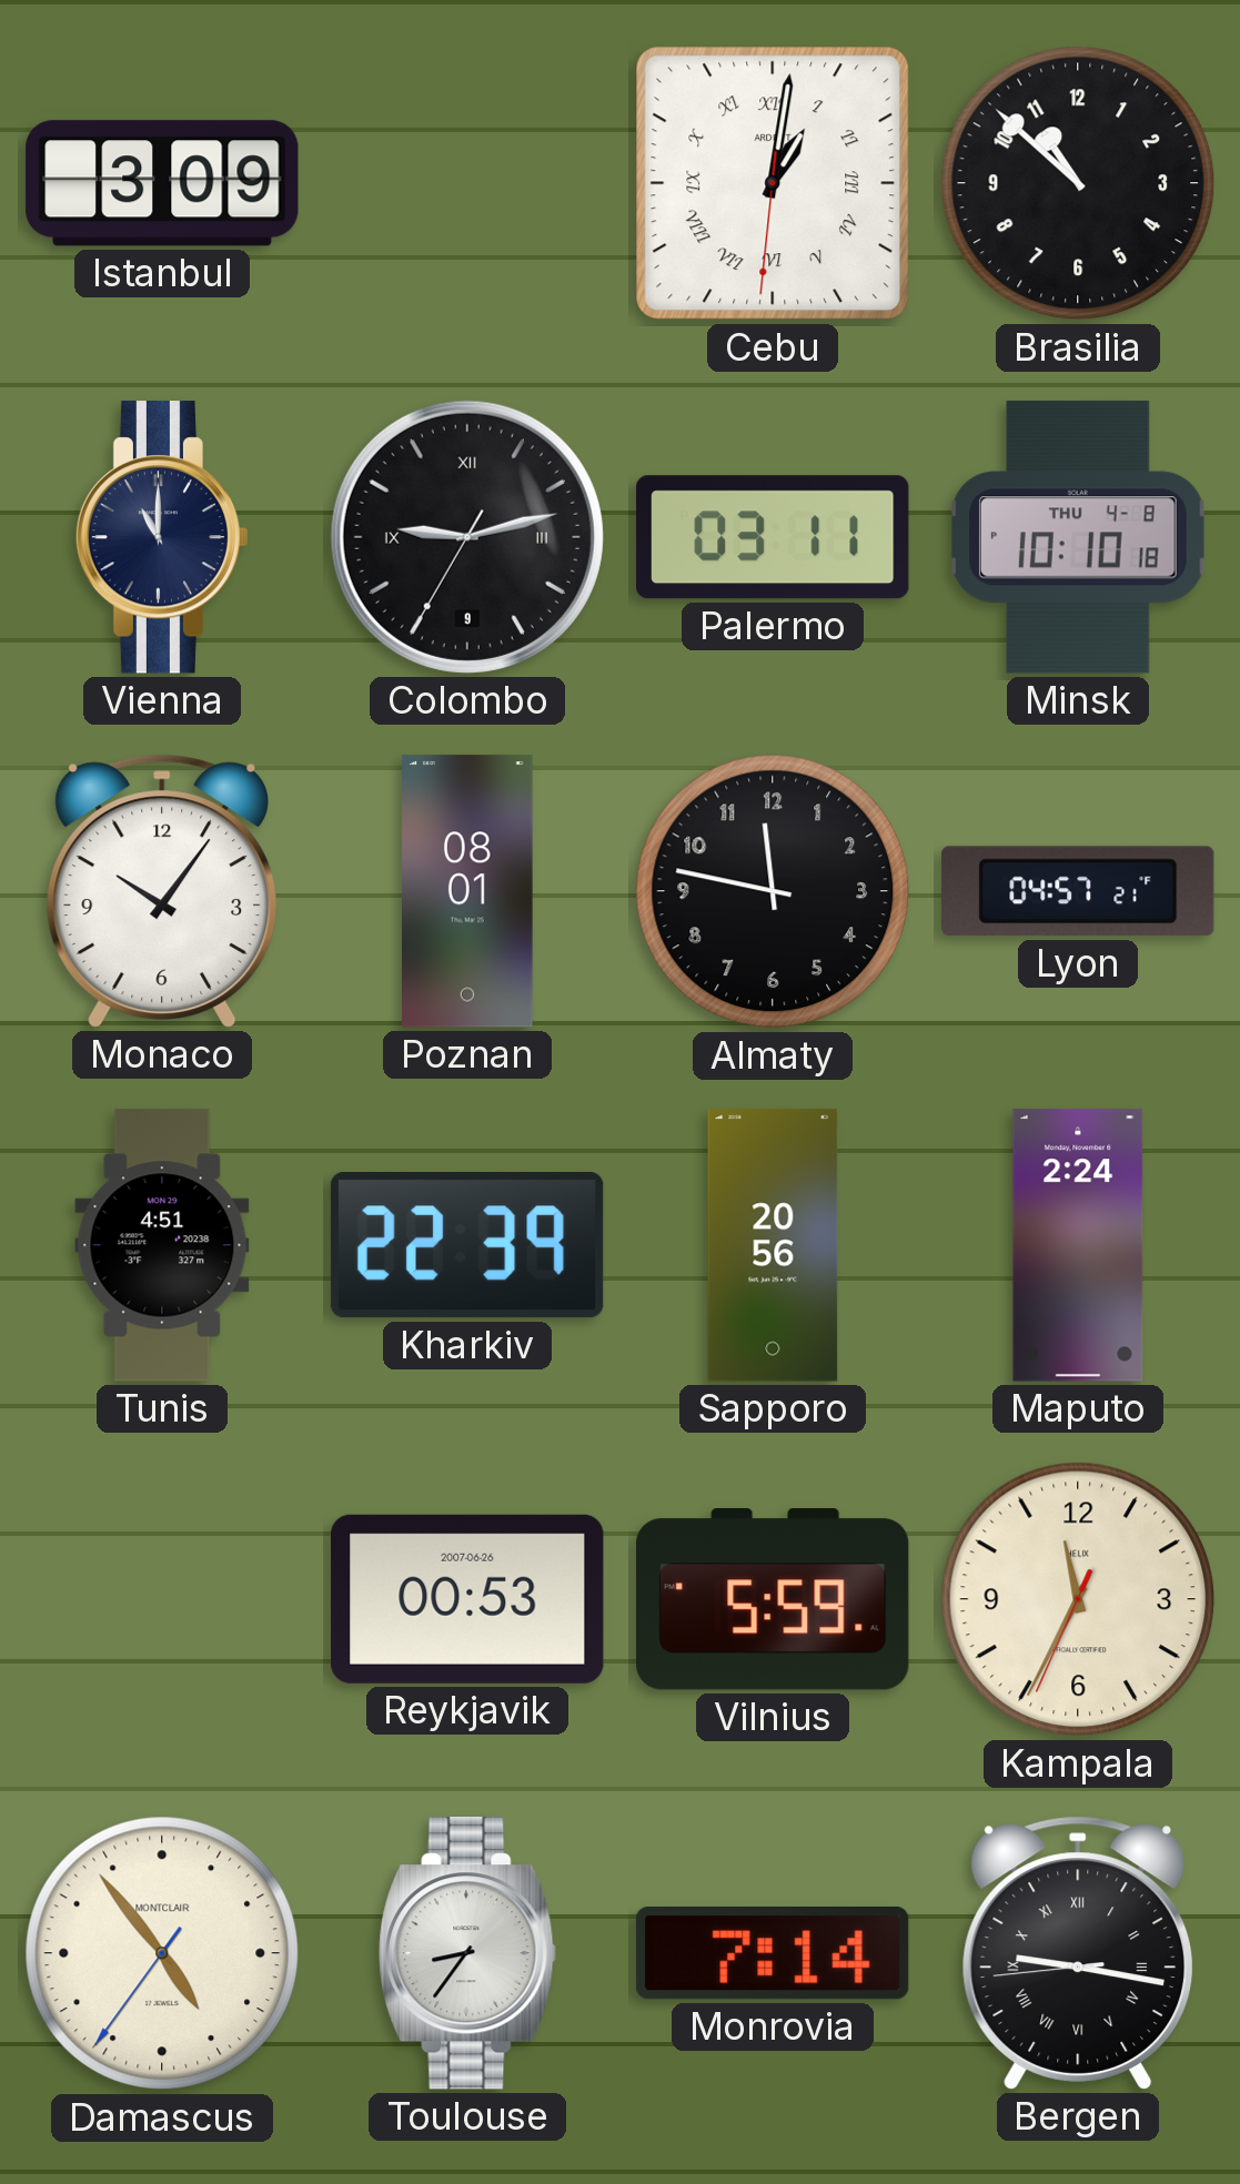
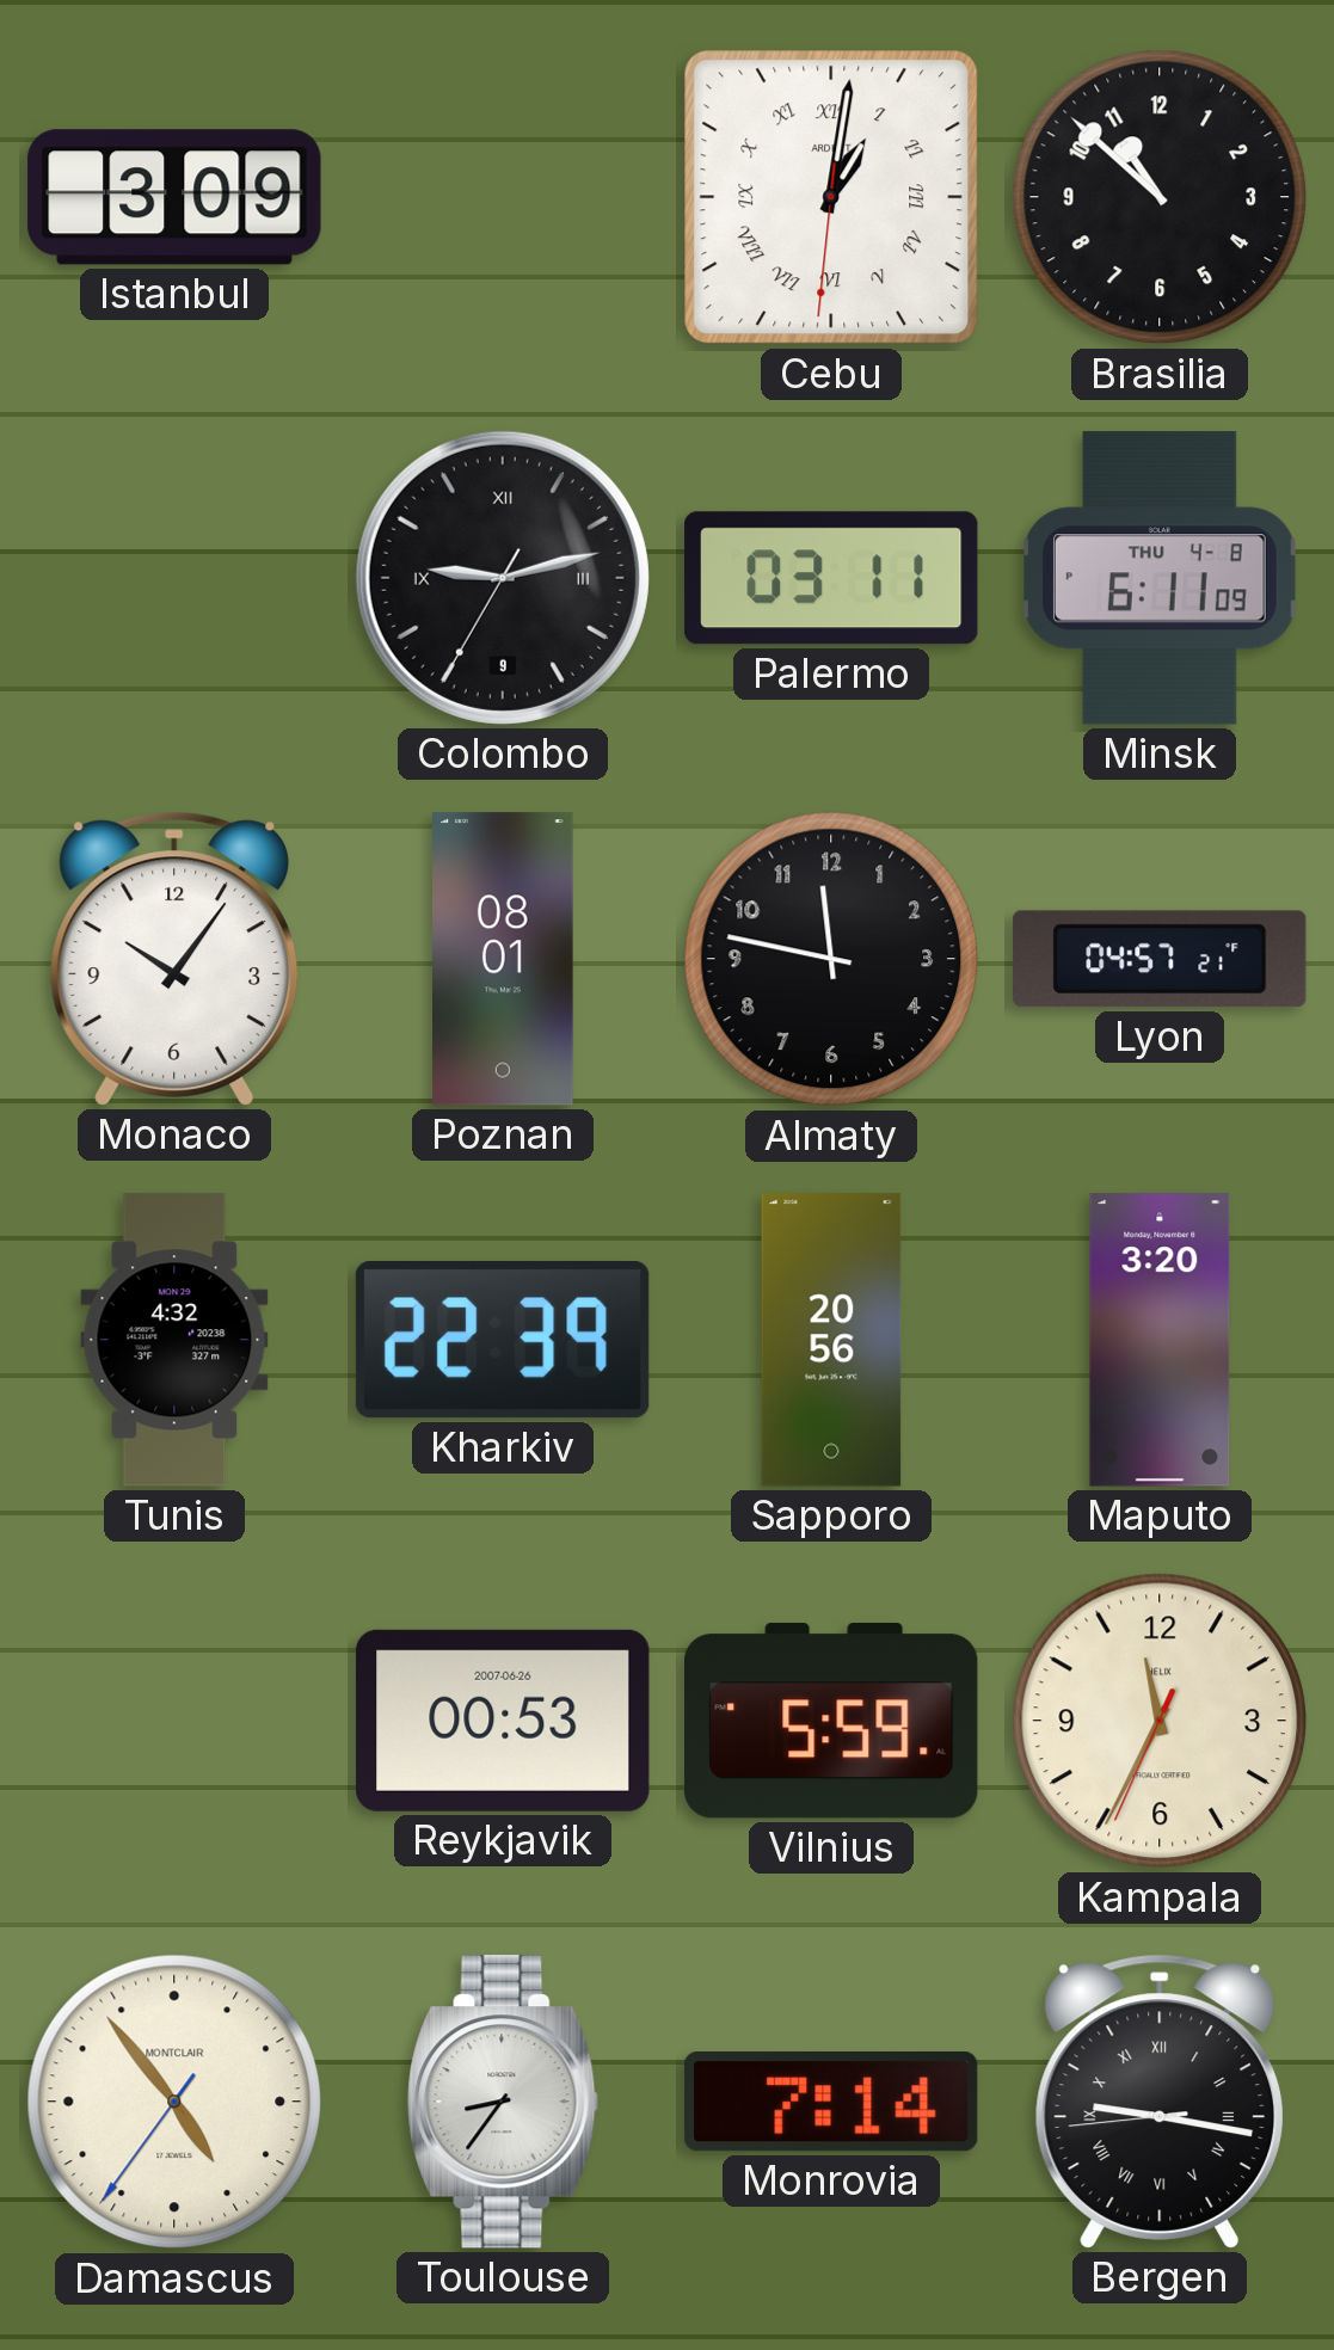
Vienna: 11:00 -> none
Minsk: 10:10 -> 6:11
Tunis: 4:51 -> 4:32
Maputo: 2:24 -> 3:20
